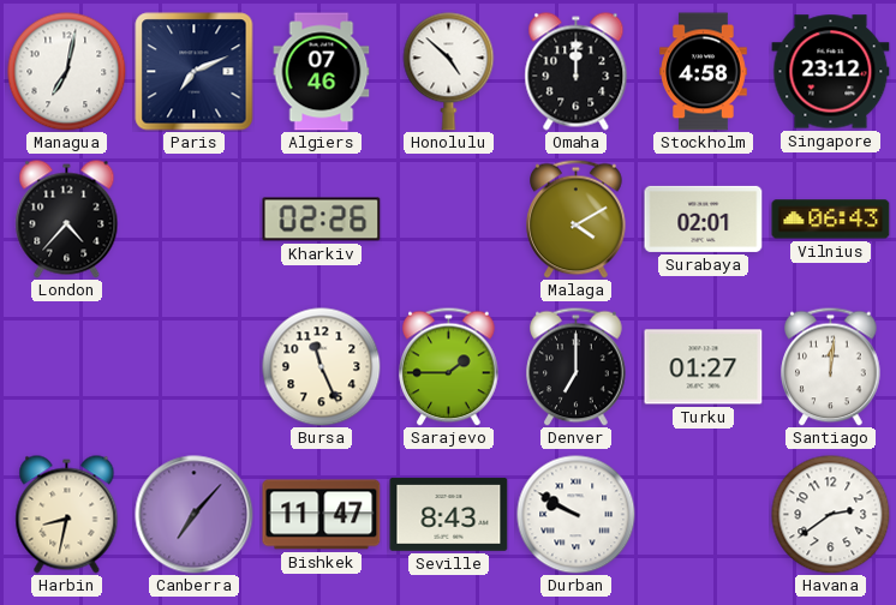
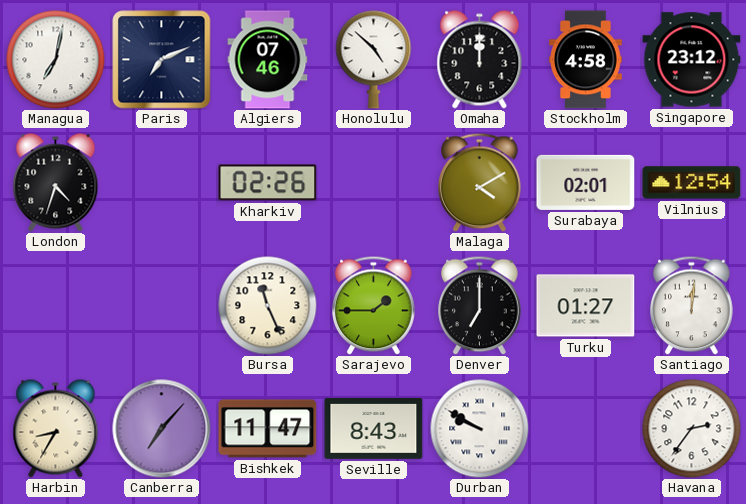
London: 4:37 -> 4:33
Vilnius: 06:43 -> 12:54
Harbin: 8:32 -> 8:35
Havana: 2:39 -> 2:36
